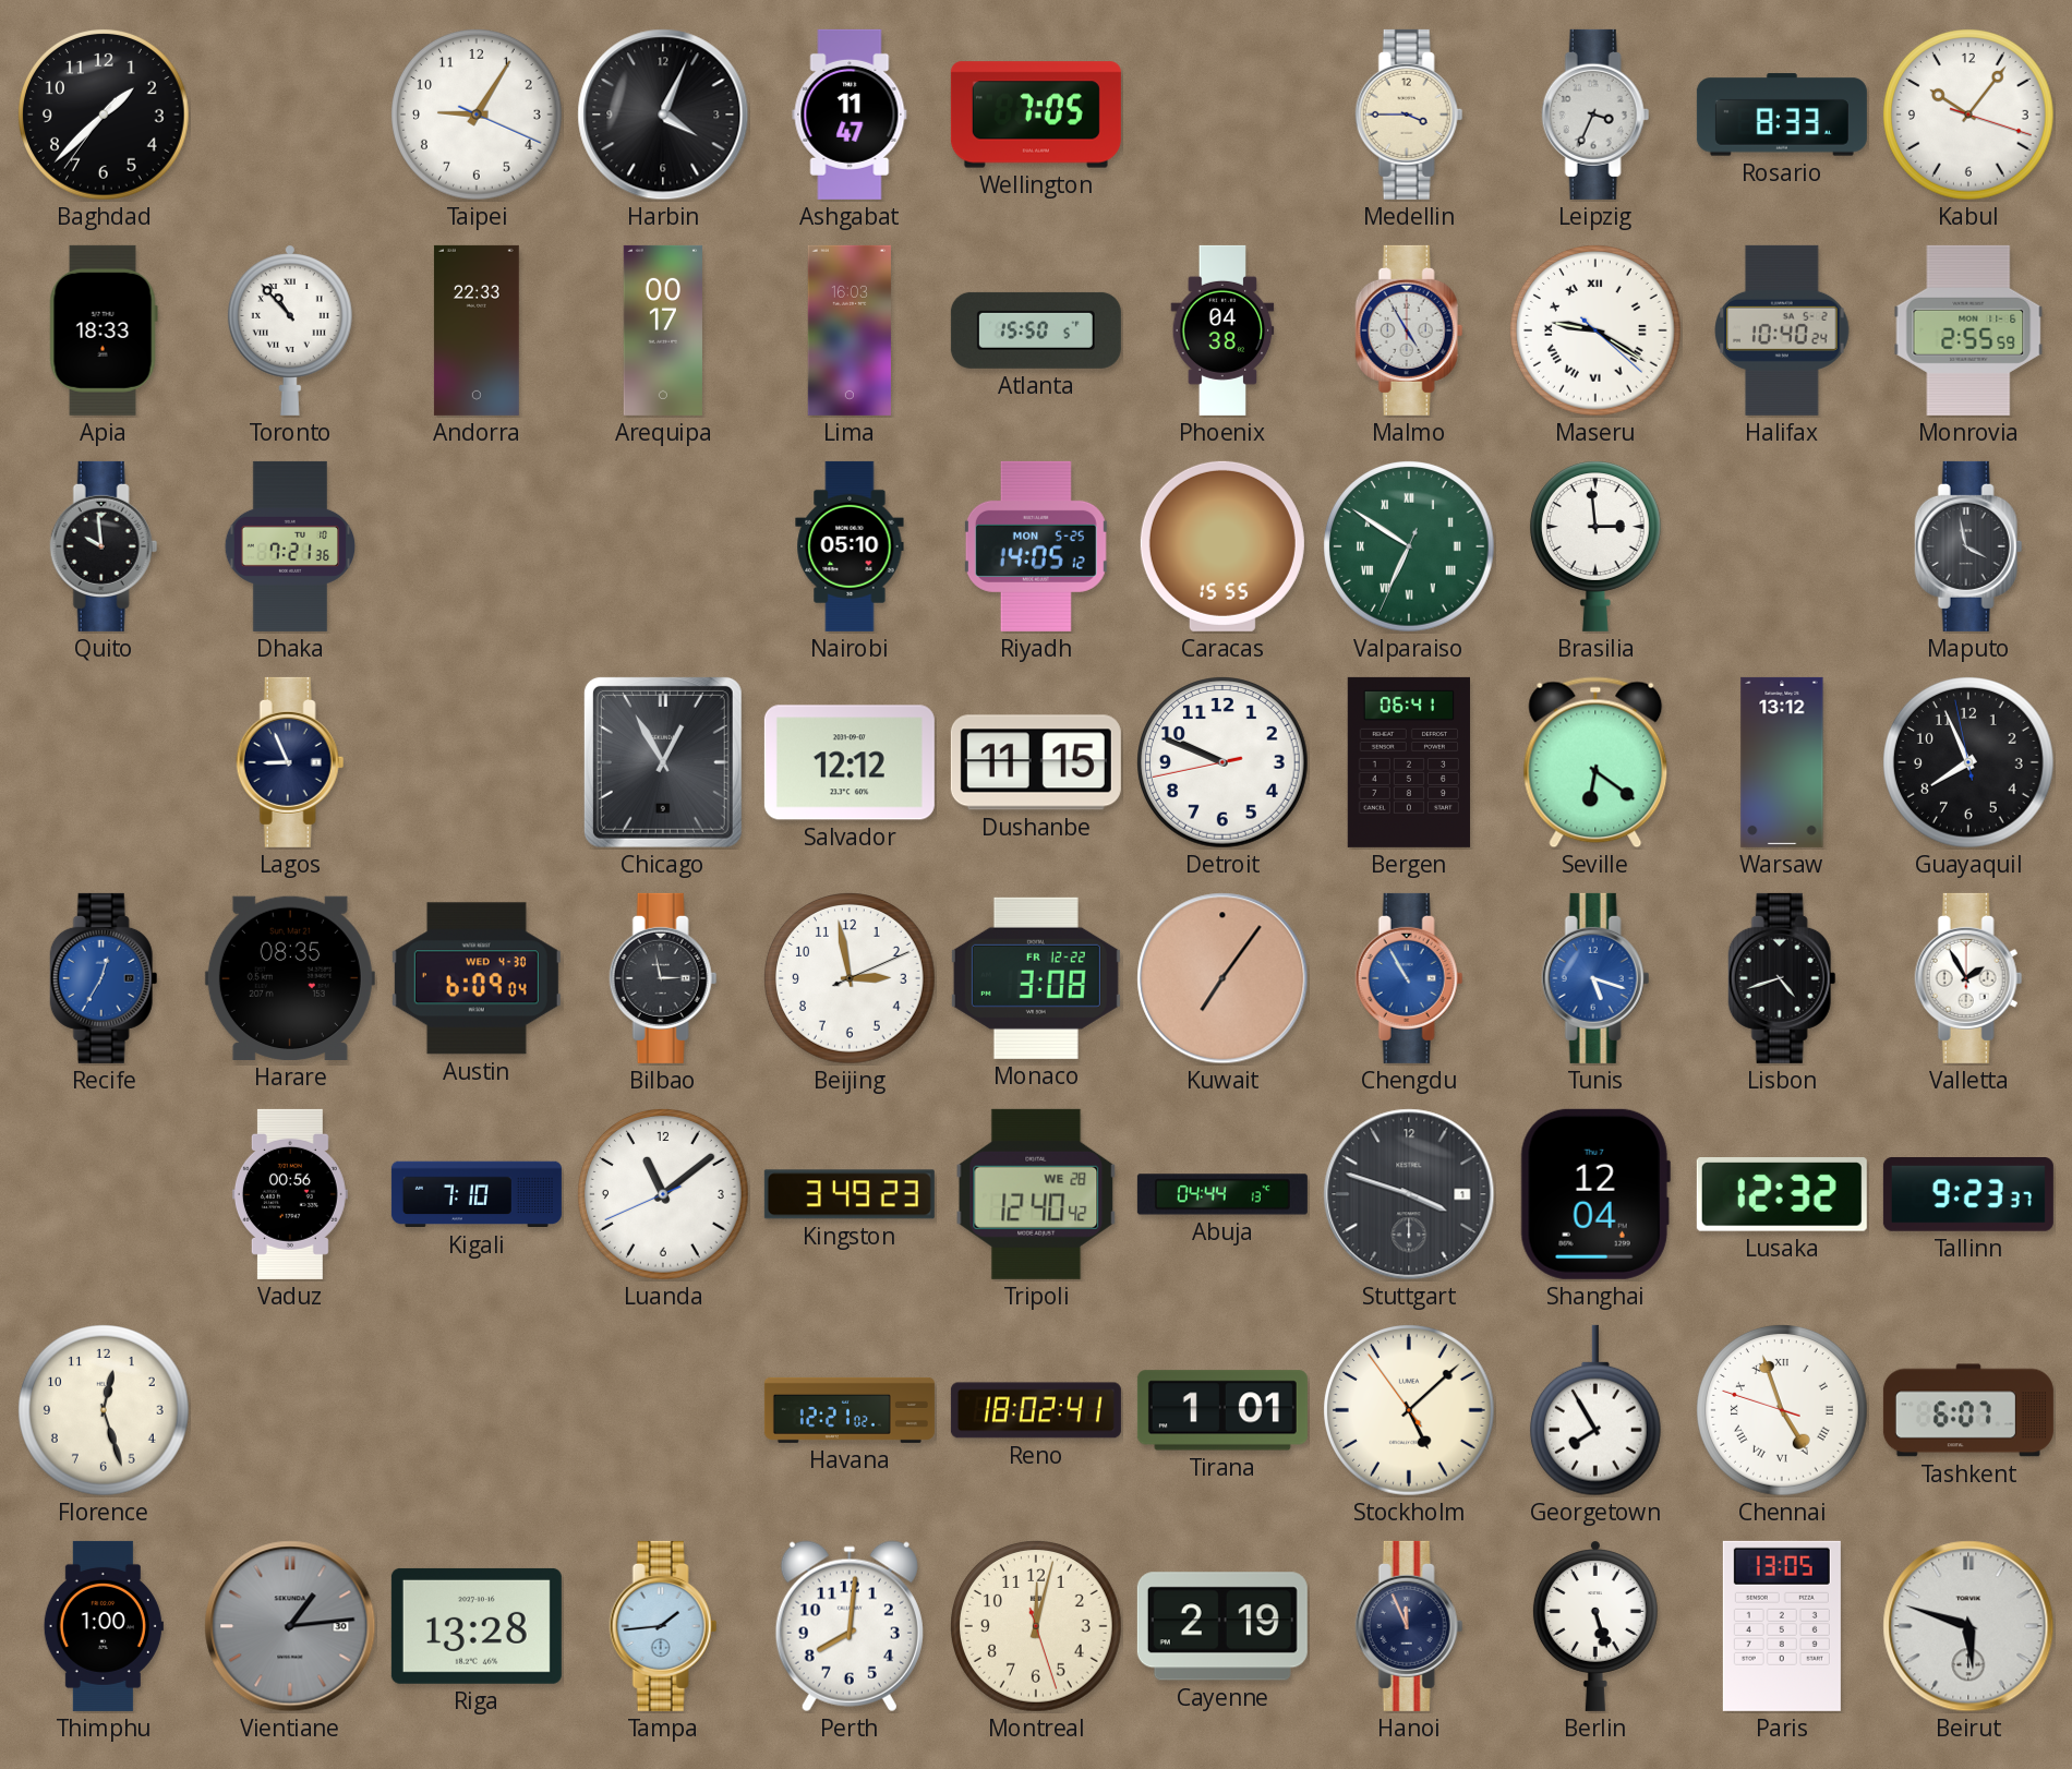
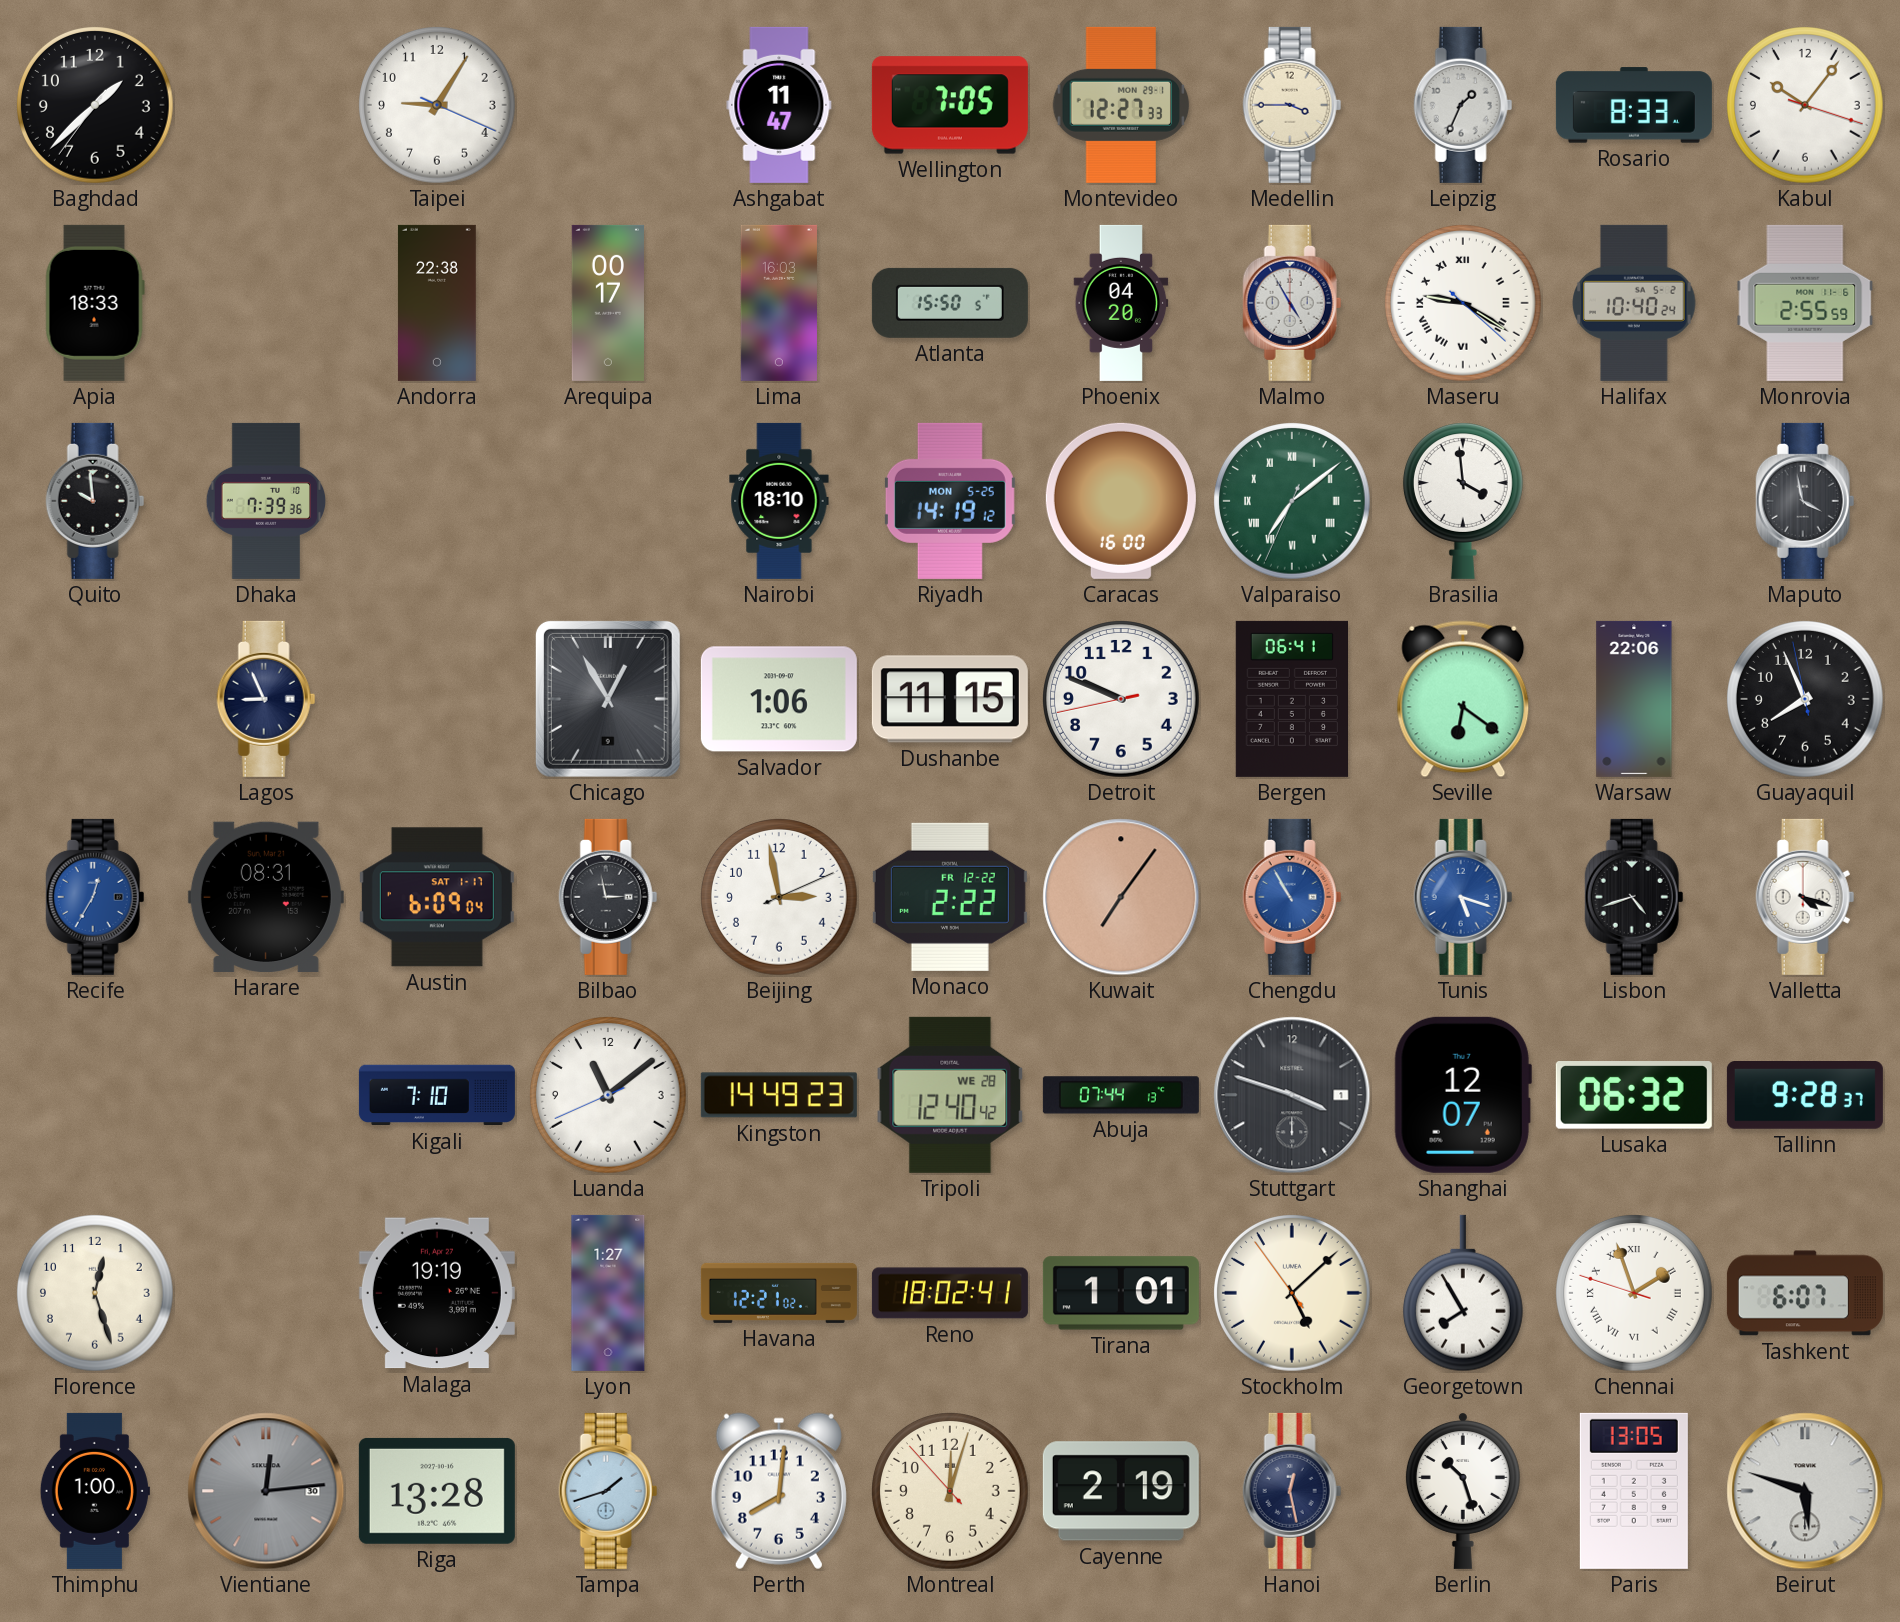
Harbin: 4:04 -> none
Montevideo: none -> 12:27
Leipzig: 3:34 -> 1:34
Toronto: 10:53 -> none
Andorra: 22:33 -> 22:38
Phoenix: 04:38 -> 04:20
Dhaka: 7:21 -> 7:39
Nairobi: 05:10 -> 18:10
Riyadh: 14:05 -> 14:19
Caracas: 15:55 -> 16:00
Valparaiso: 6:50 -> 7:08
Brasilia: 2:59 -> 3:59
Salvador: 12:12 -> 1:06
Warsaw: 13:12 -> 22:06
Harare: 08:35 -> 08:31
Austin date: WED 4-30 -> SAT 1-17
Monaco: 3:08 -> 2:22
Valletta: 1:55 -> 4:18
Vaduz: 00:56 -> none
Kingston: 3:49 -> 14:49
Abuja: 04:44 -> 07:44
Shanghai: 12:04 -> 12:07
Lusaka: 12:32 -> 06:32
Tallinn: 9:23 -> 9:28
Malaga: none -> 19:19
Lyon: none -> 1:27
Chennai: 4:56 -> 1:56
Vientiane: 1:14 -> 12:14
Tampa: 1:44 -> 1:42
Montreal: 12:02:27 -> 12:02:53
Hanoi: 11:56 -> 12:28
Berlin: 5:27 -> 10:27
